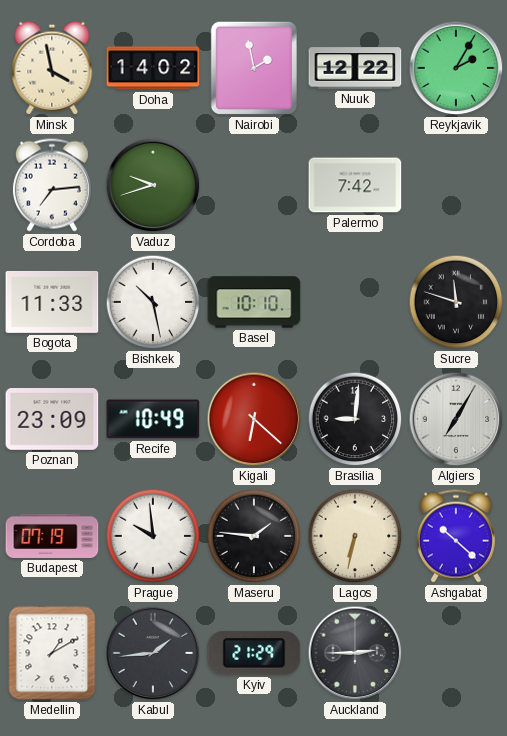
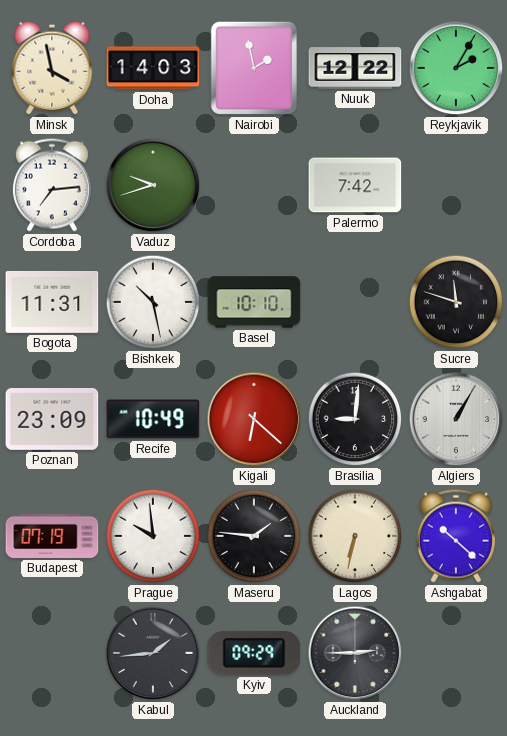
Doha: 14:02 -> 14:03
Bogota: 11:33 -> 11:31
Algiers: 7:05 -> 1:05
Medellin: 1:10 -> none
Kyiv: 21:29 -> 09:29
